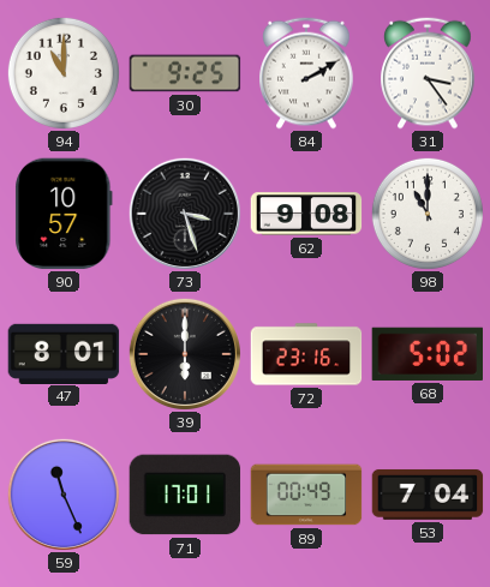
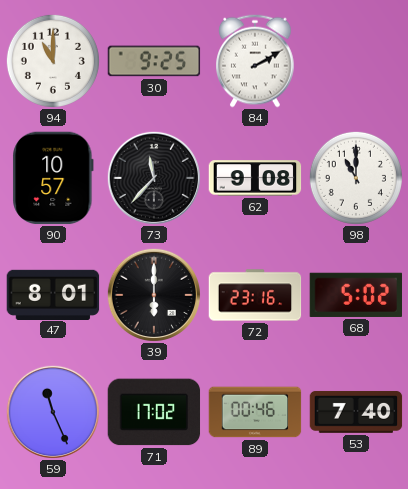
31: 3:24 -> none
73: 3:27 -> 11:37
71: 17:01 -> 17:02
89: 00:49 -> 00:46
53: 7:04 -> 7:40
